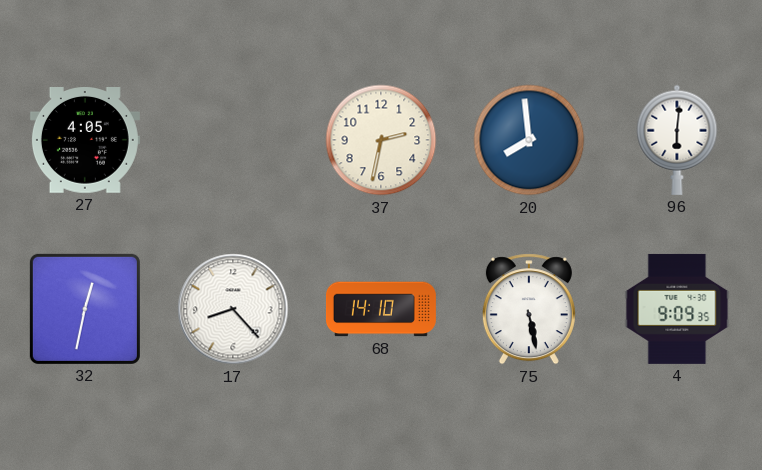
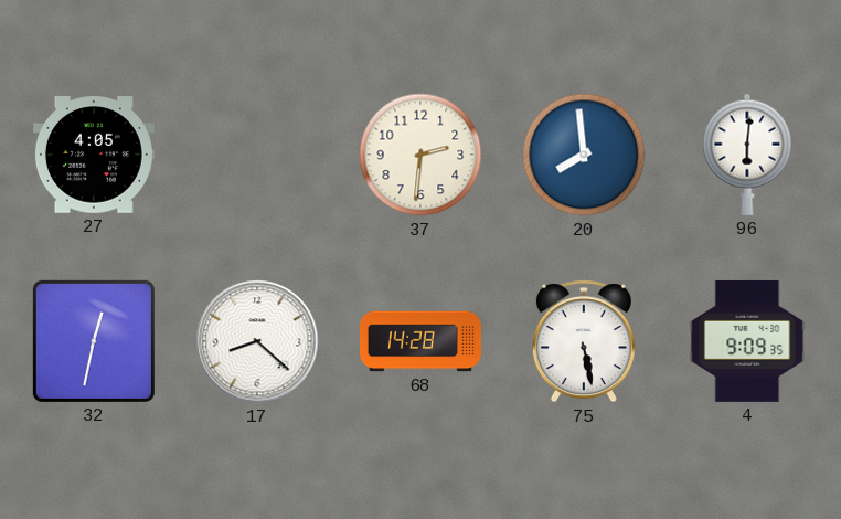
37: 2:32 -> 2:31
17: 8:23 -> 8:22
68: 14:10 -> 14:28
